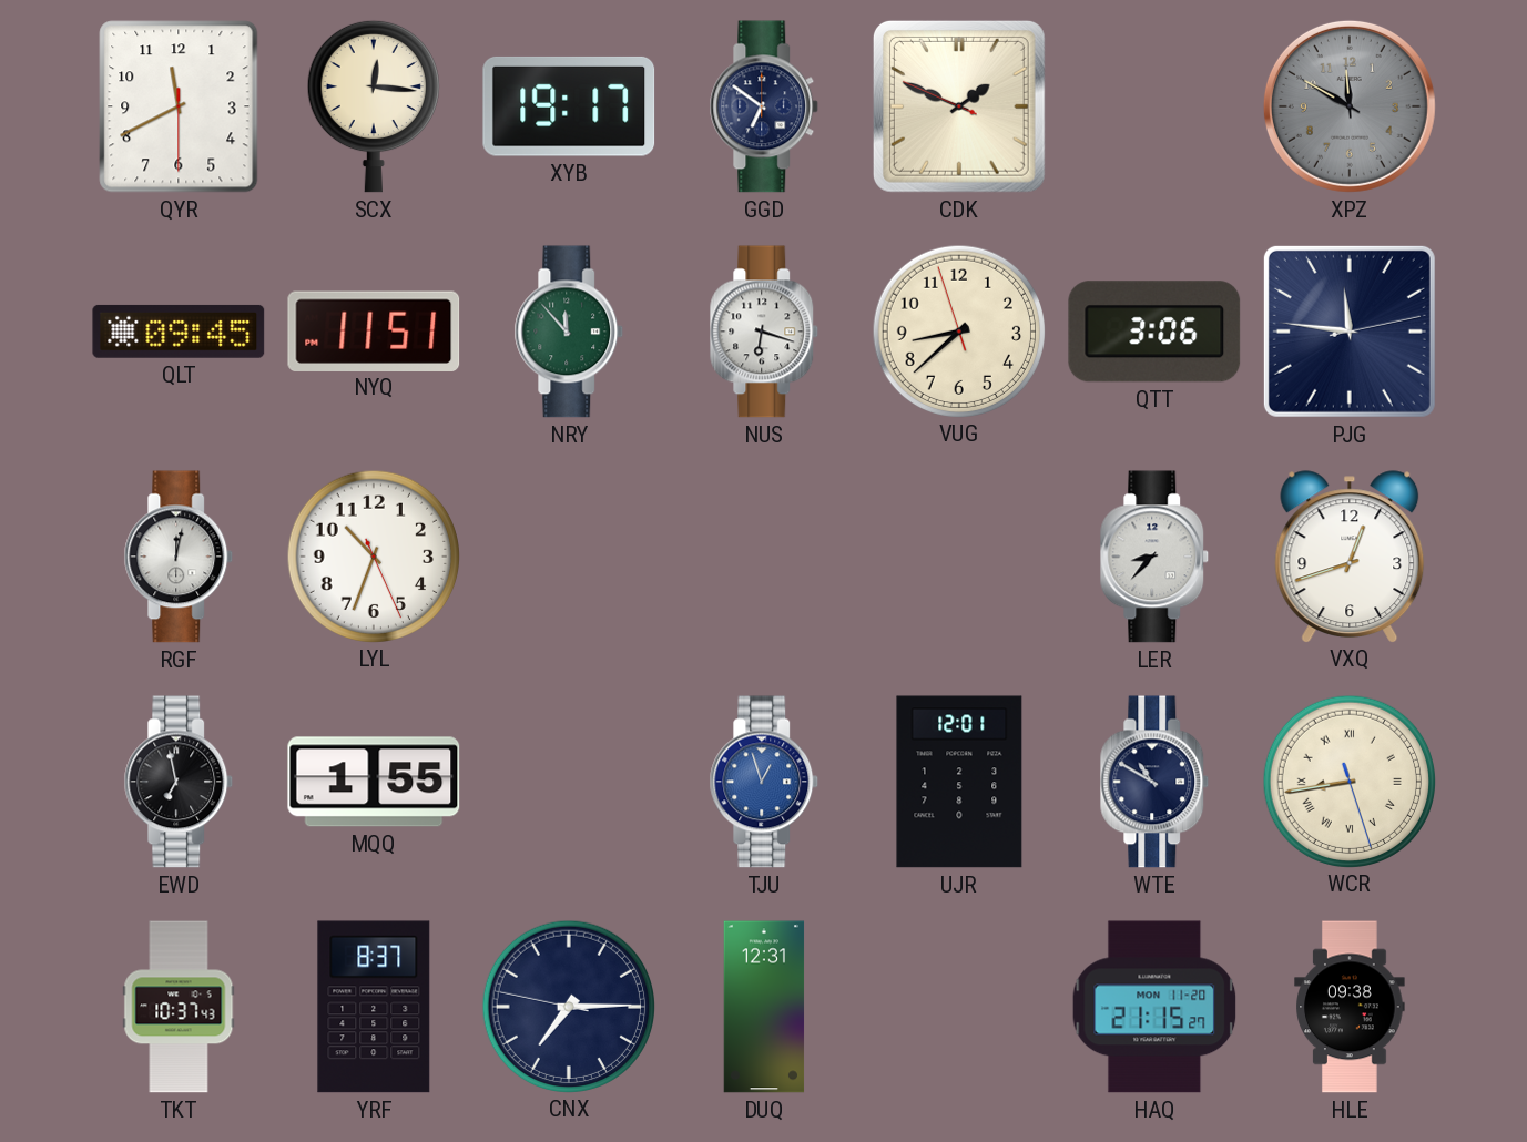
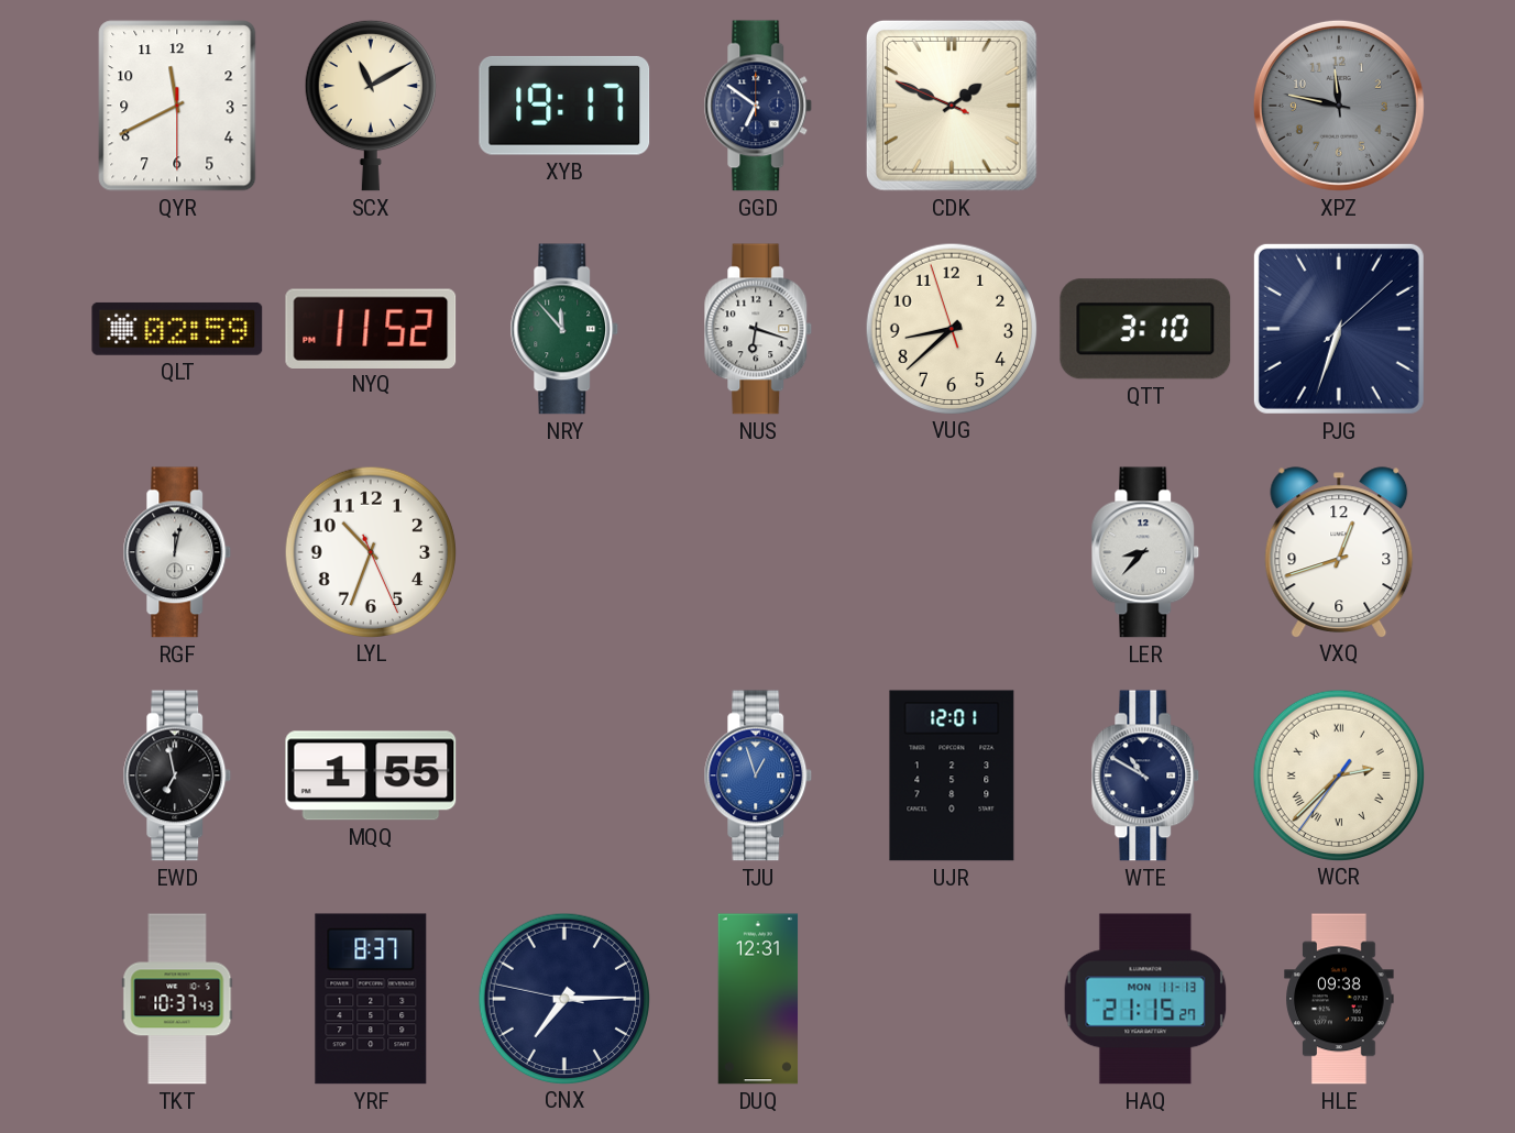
SCX: 12:16 -> 11:10
XPZ: 11:50 -> 11:47
QLT: 09:45 -> 02:59
NYQ: 11:51 -> 11:52
QTT: 3:06 -> 3:10
PJG: 11:46 -> 6:33
WCR: 8:43 -> 2:37
HAQ date: MON 11-20 -> MON 11-13
